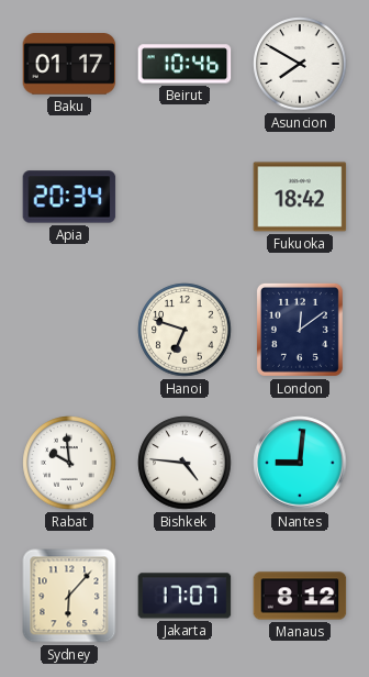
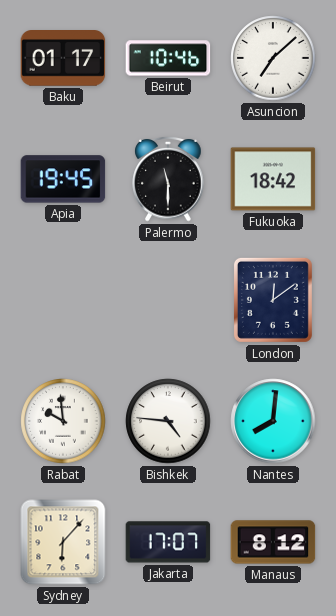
Asuncion: 7:50 -> 7:08
Apia: 20:34 -> 19:45
Palermo: none -> 11:30
Hanoi: 6:48 -> none
Nantes: 9:01 -> 8:01
